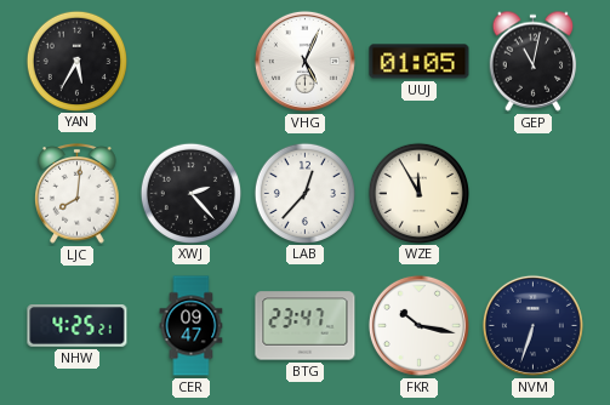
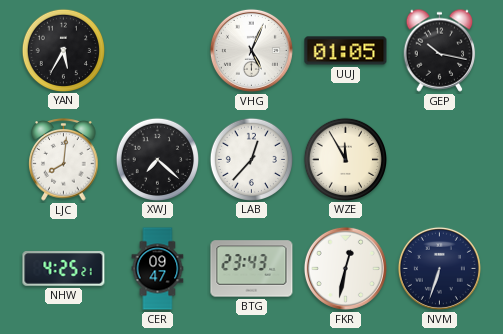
GEP: 11:02 -> 10:17
XWJ: 2:23 -> 7:22
BTG: 23:47 -> 23:43
FKR: 10:17 -> 12:32
